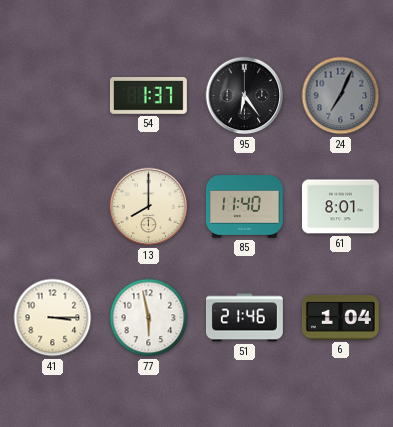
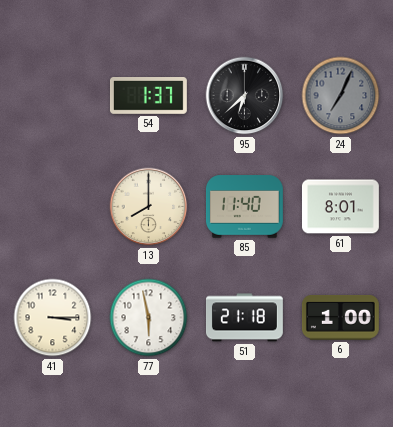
95: 6:24 -> 6:38
51: 21:46 -> 21:18
6: 1:04 -> 1:00
